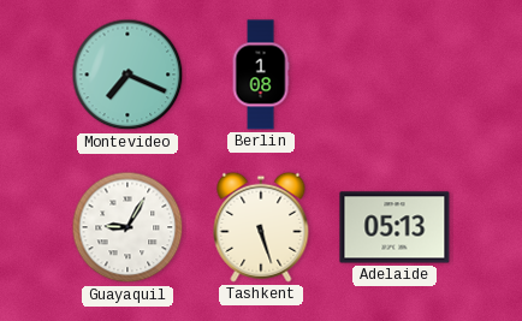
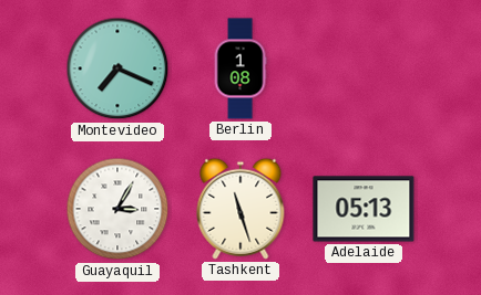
Guayaquil: 9:05 -> 3:05
Tashkent: 5:27 -> 11:27
